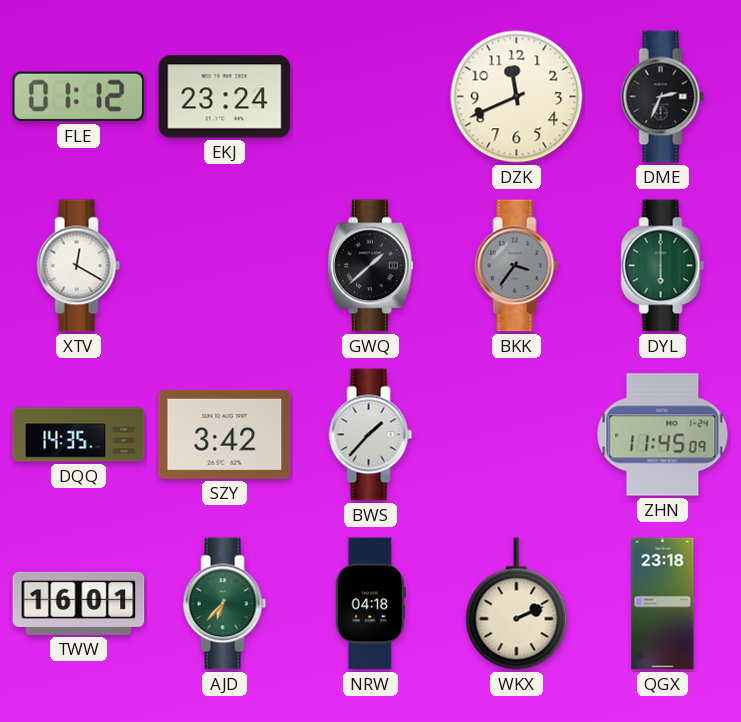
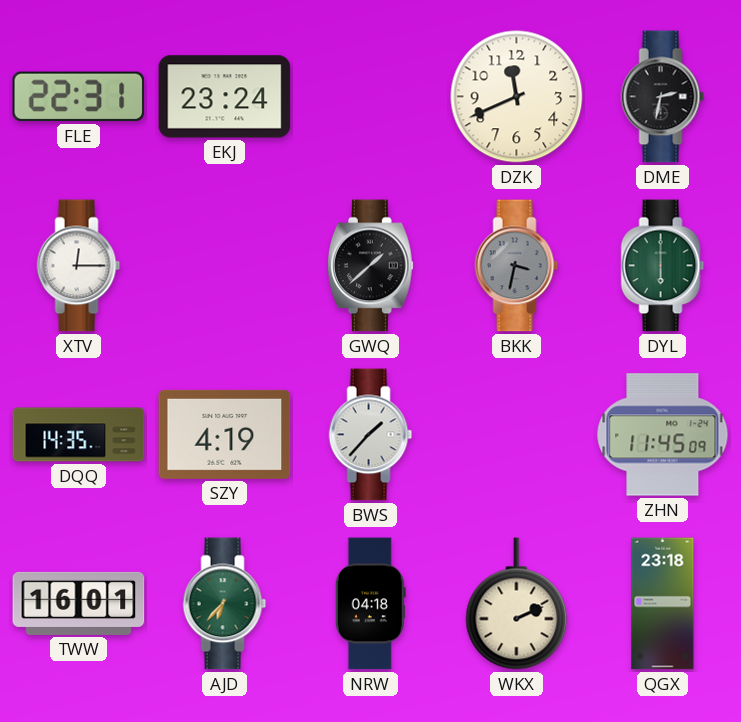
FLE: 01:12 -> 22:31
DME: 2:34 -> 2:32
XTV: 12:20 -> 12:15
BKK: 3:36 -> 3:32
SZY: 3:42 -> 4:19
